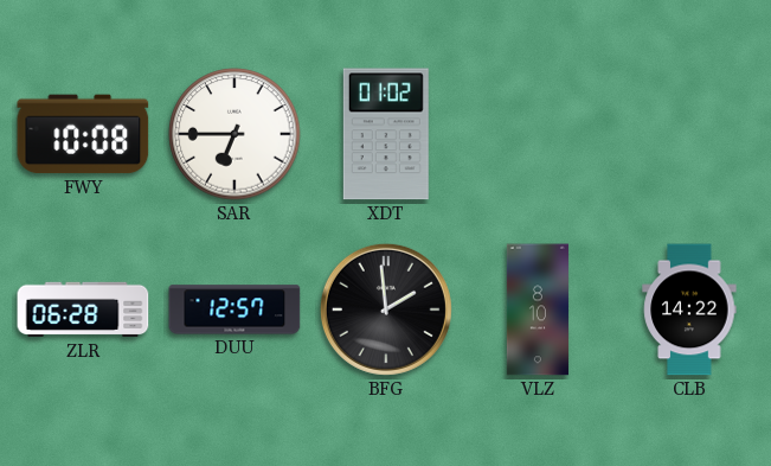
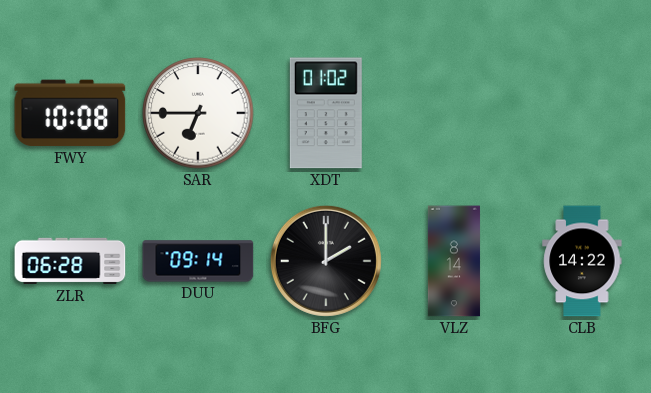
DUU: 12:57 -> 09:14
BFG: 1:59 -> 2:00
VLZ: 8:10 -> 8:14
